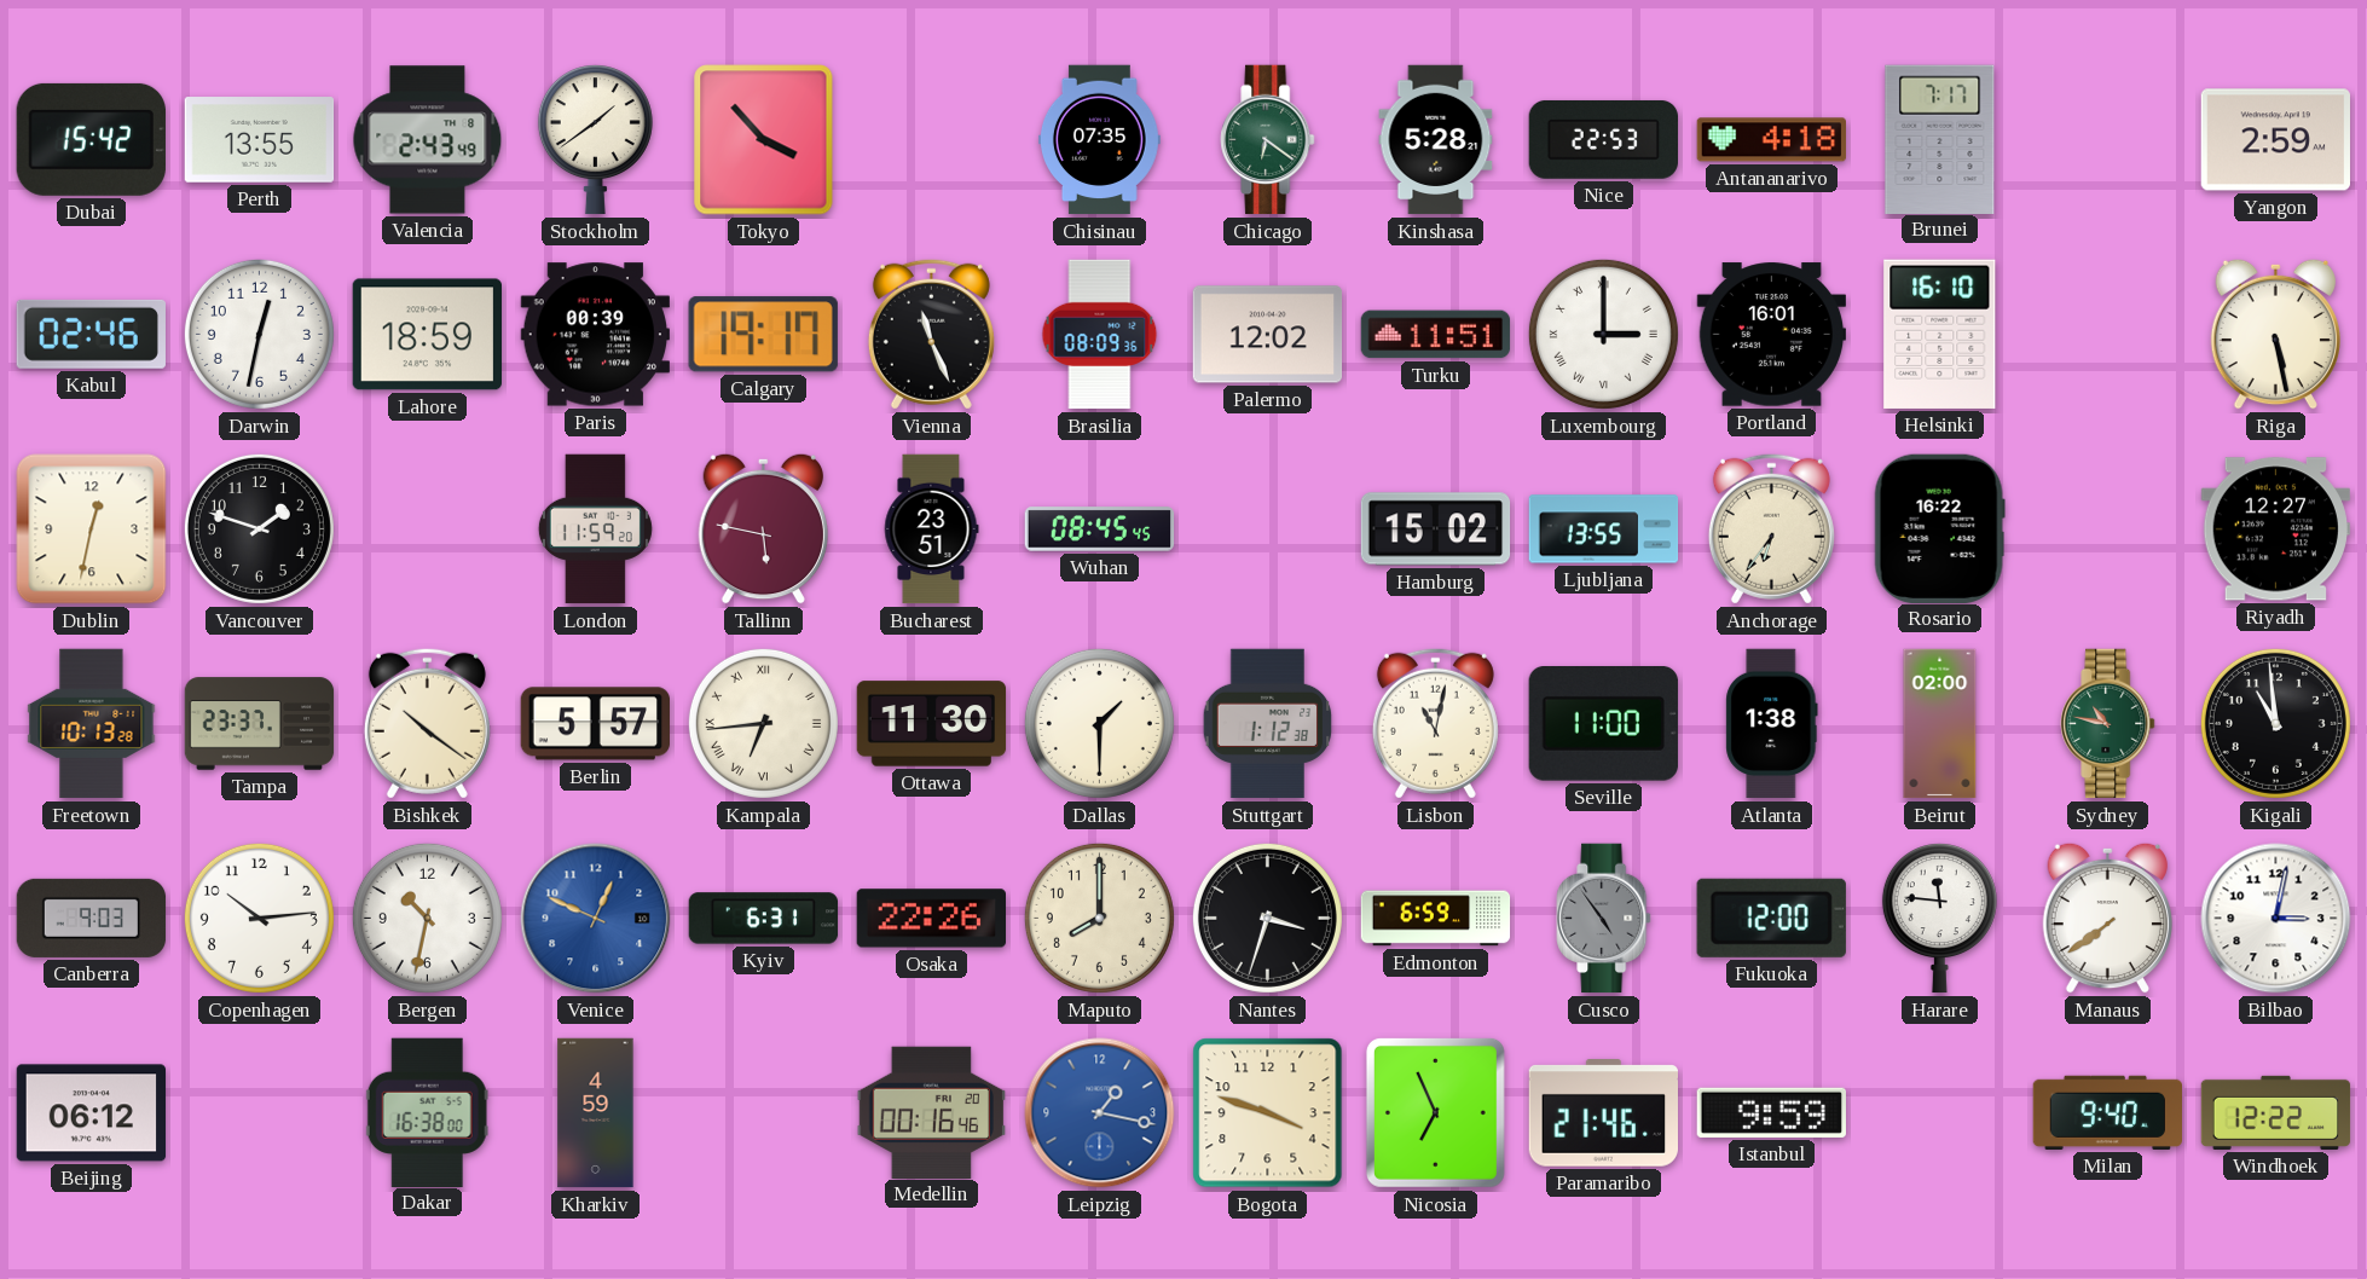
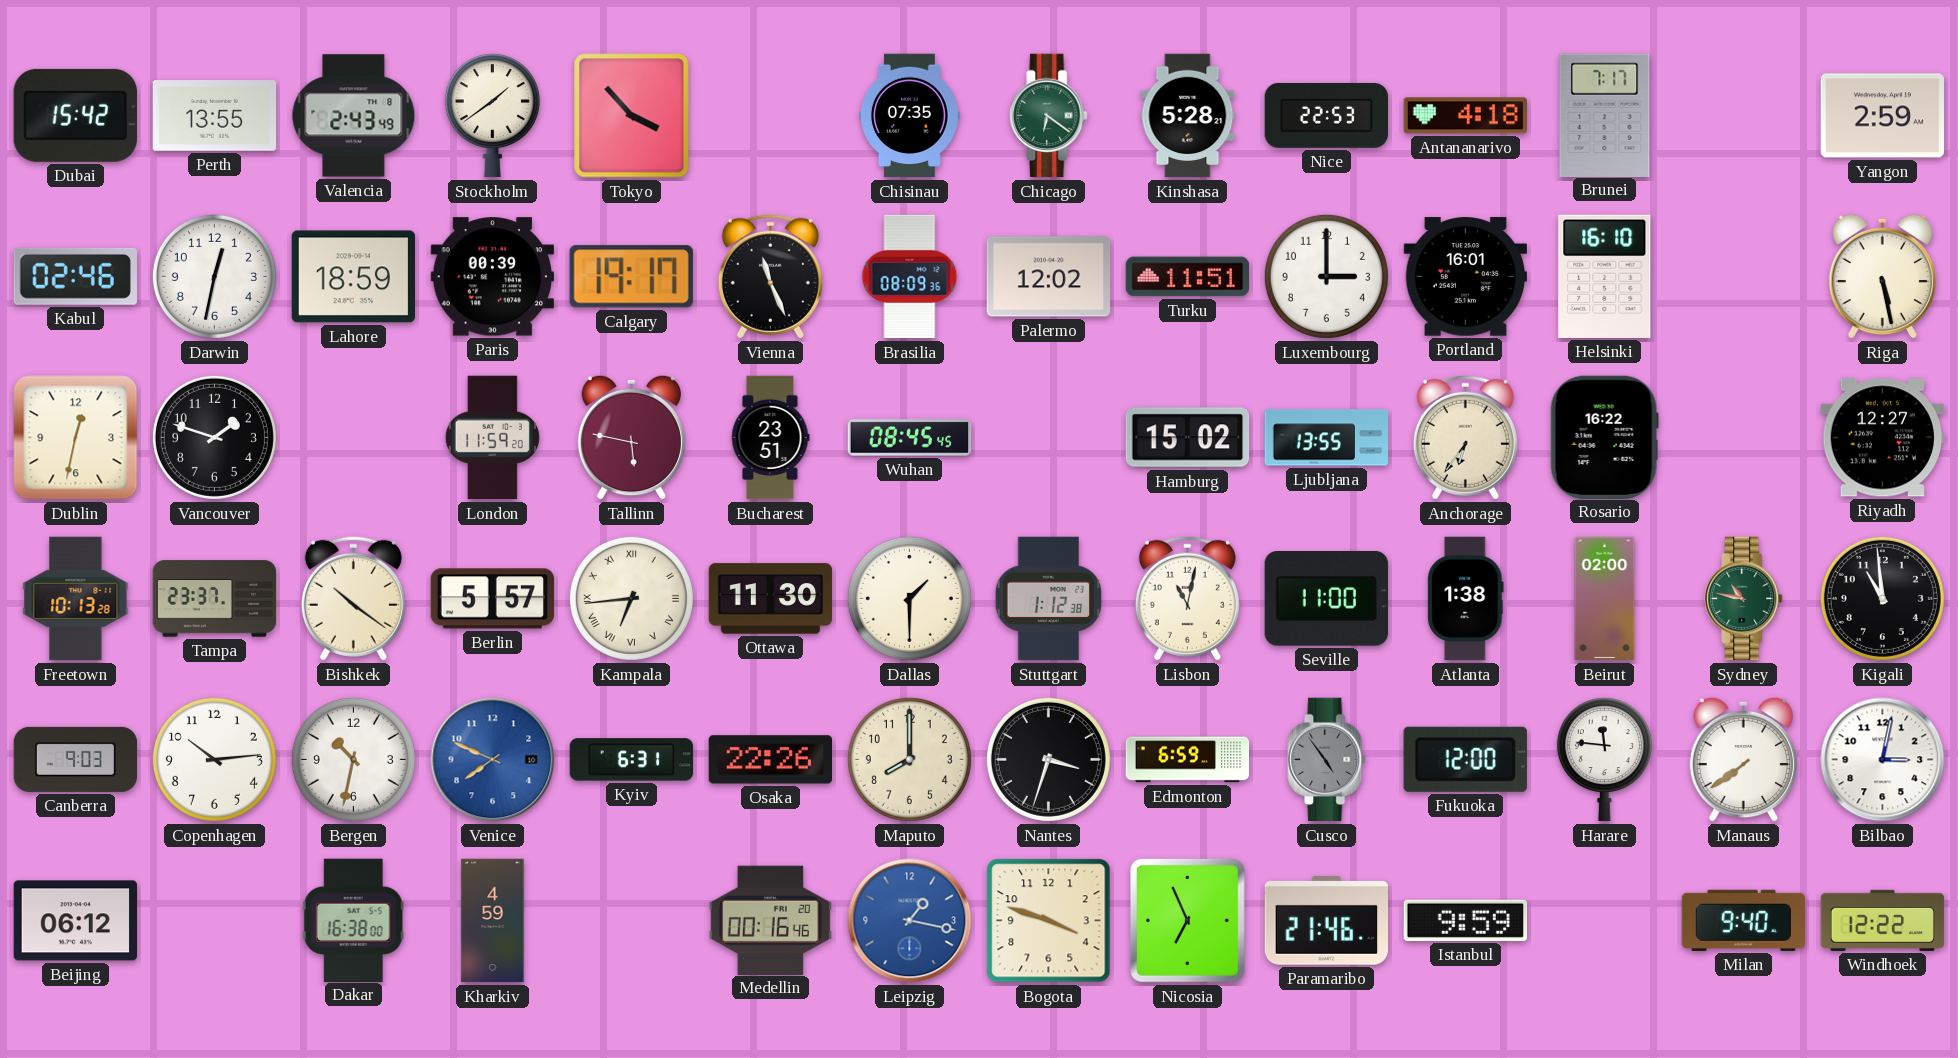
Luxembourg numerals: Roman -> Arabic
Venice: 12:49 -> 7:49
